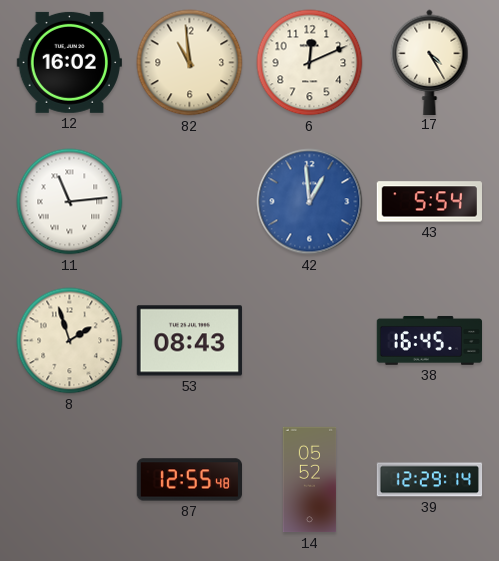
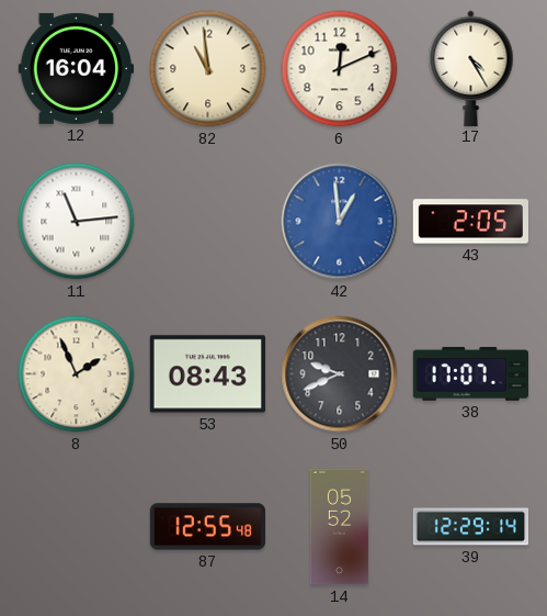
12: 16:02 -> 16:04
43: 5:54 -> 2:05
8: 1:57 -> 1:56
50: none -> 9:41
38: 16:45 -> 17:07
